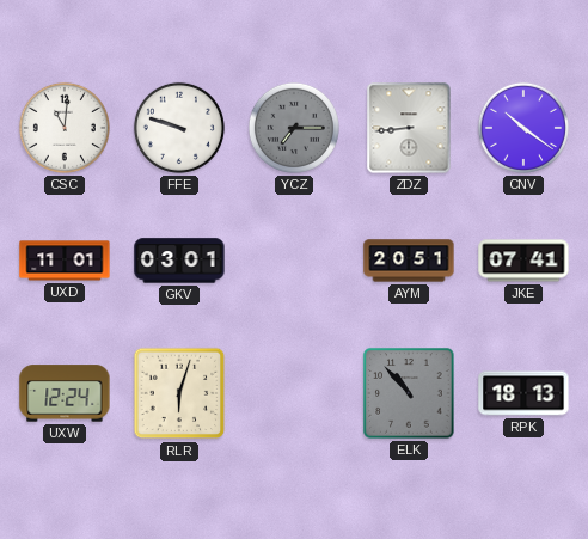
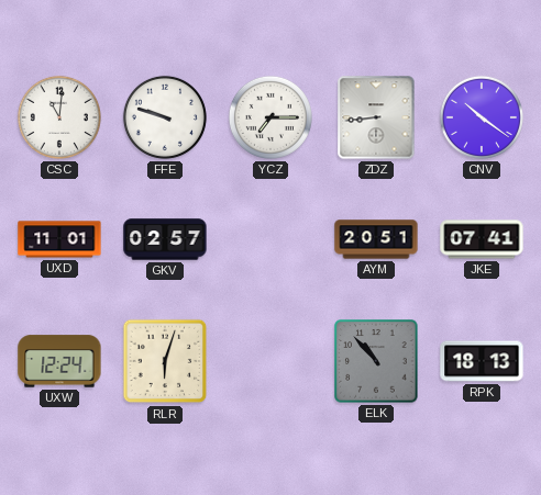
YCZ dial: grey -> white
GKV: 03:01 -> 02:57
